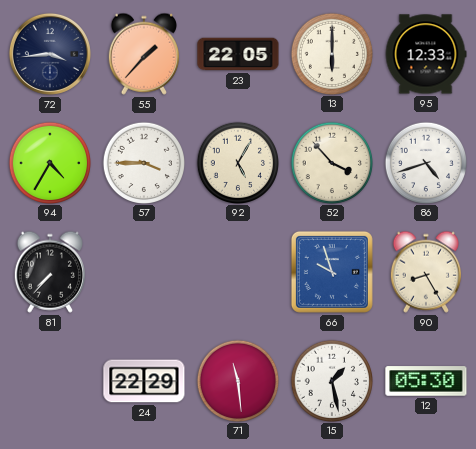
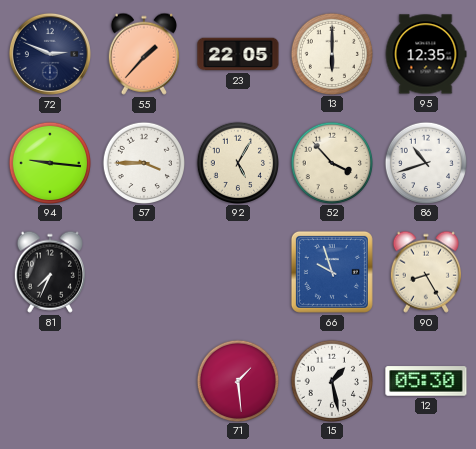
72: 3:44 -> 2:49
95: 12:33 -> 12:35
94: 4:35 -> 9:16
86: 4:42 -> 10:42
81: 7:37 -> 7:34
24: 22:29 -> none
71: 11:29 -> 1:29
